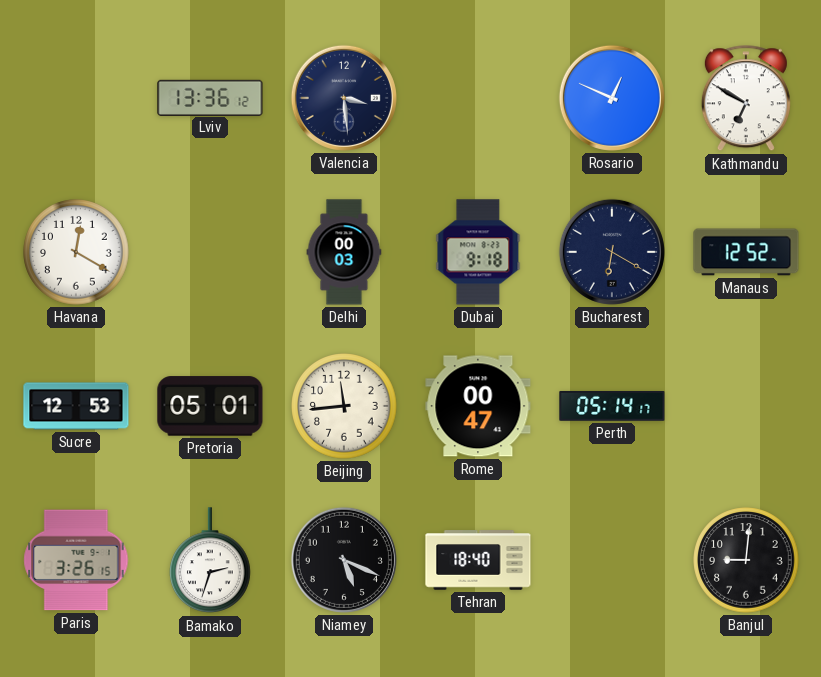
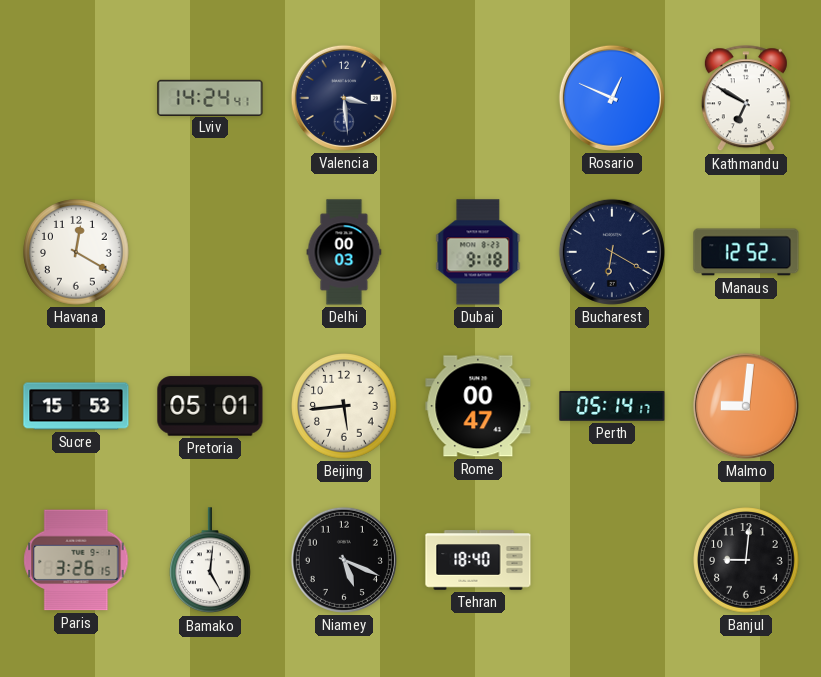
Lviv: 13:36 -> 14:24
Sucre: 12:53 -> 15:53
Beijing: 11:44 -> 5:44
Malmo: none -> 9:01
Bamako: 2:33 -> 5:01
